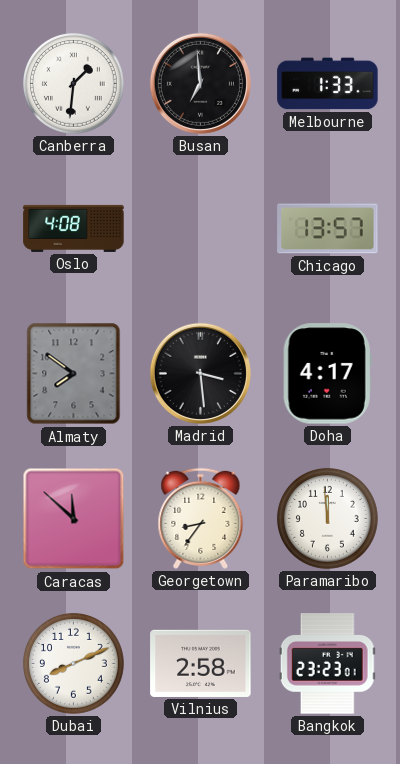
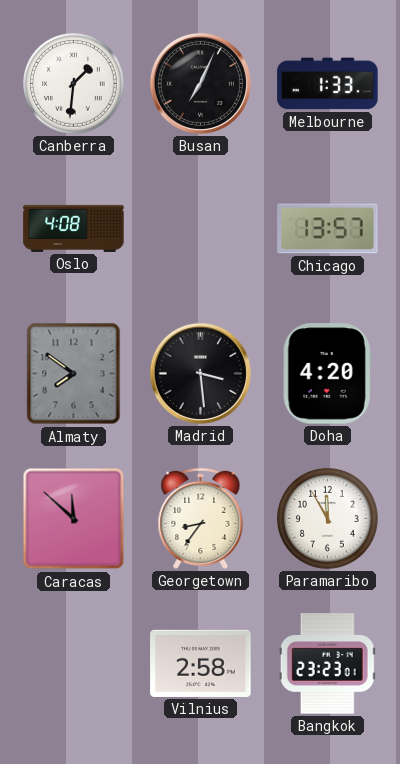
Busan: 6:59 -> 7:04
Doha: 4:17 -> 4:20
Paramaribo: 11:59 -> 11:55
Dubai: 8:11 -> none
